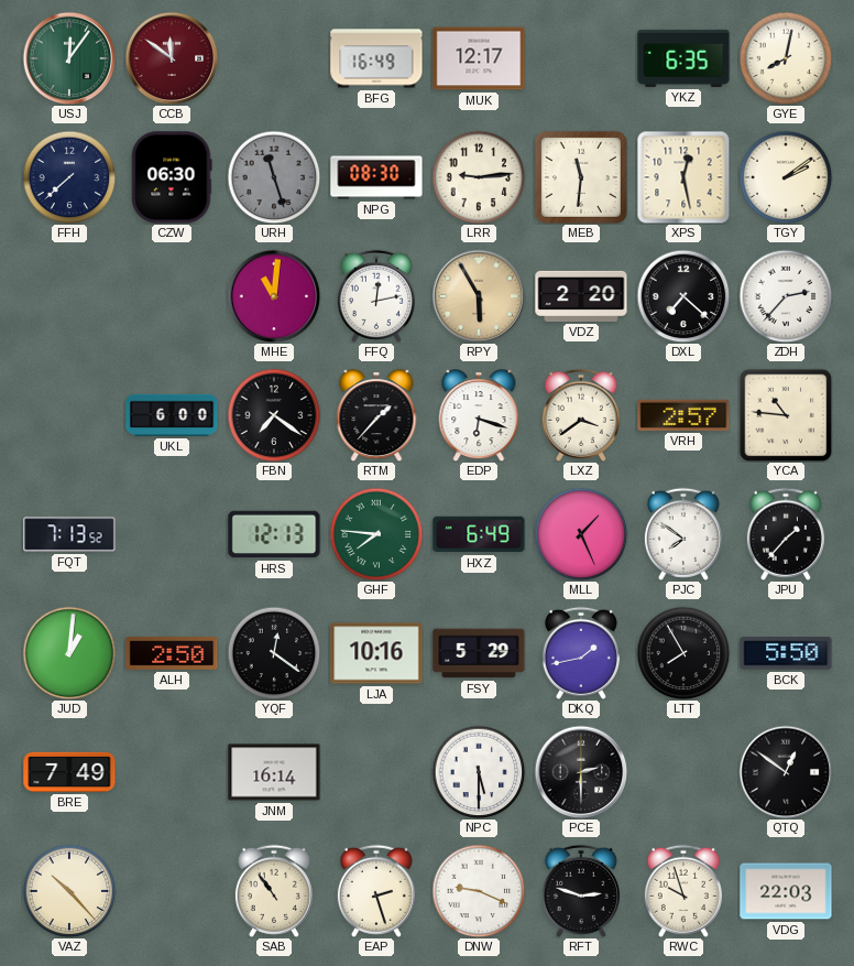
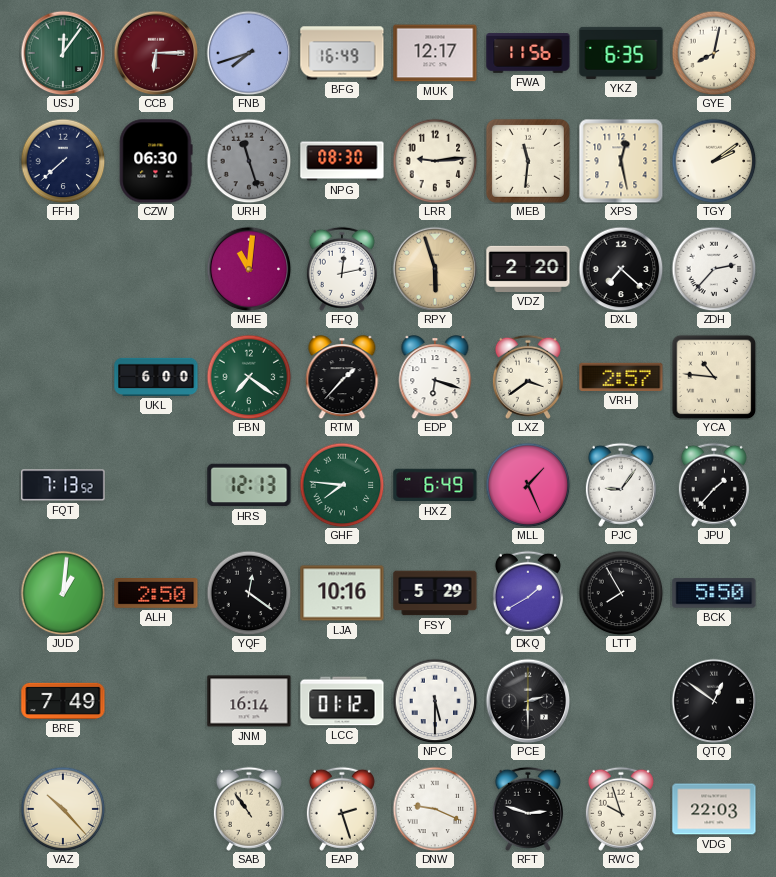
CCB: 11:51 -> 6:15
FNB: none -> 7:42
FWA: none -> 11:56
RPY: 5:55 -> 5:57
FBN dial: black -> green
PJC: 7:51 -> 9:06
DKQ: 1:43 -> 1:40
LCC: none -> 01:12
